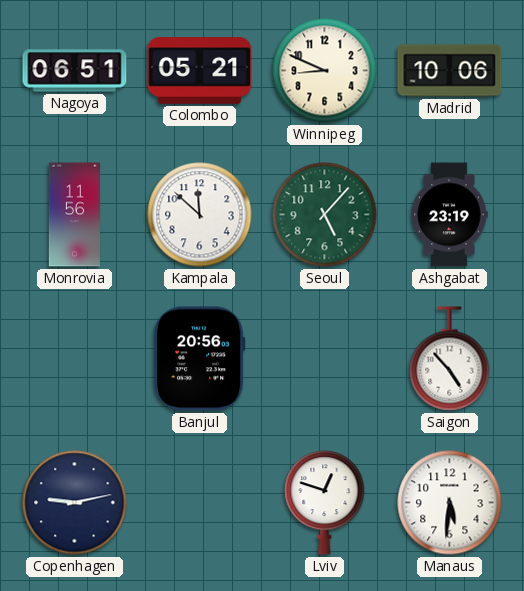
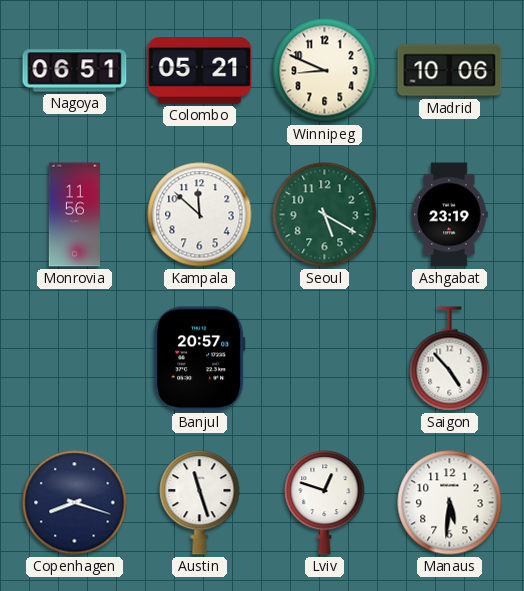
Seoul: 5:07 -> 5:20
Banjul: 20:56 -> 20:57
Copenhagen: 9:13 -> 8:18
Austin: none -> 11:27
